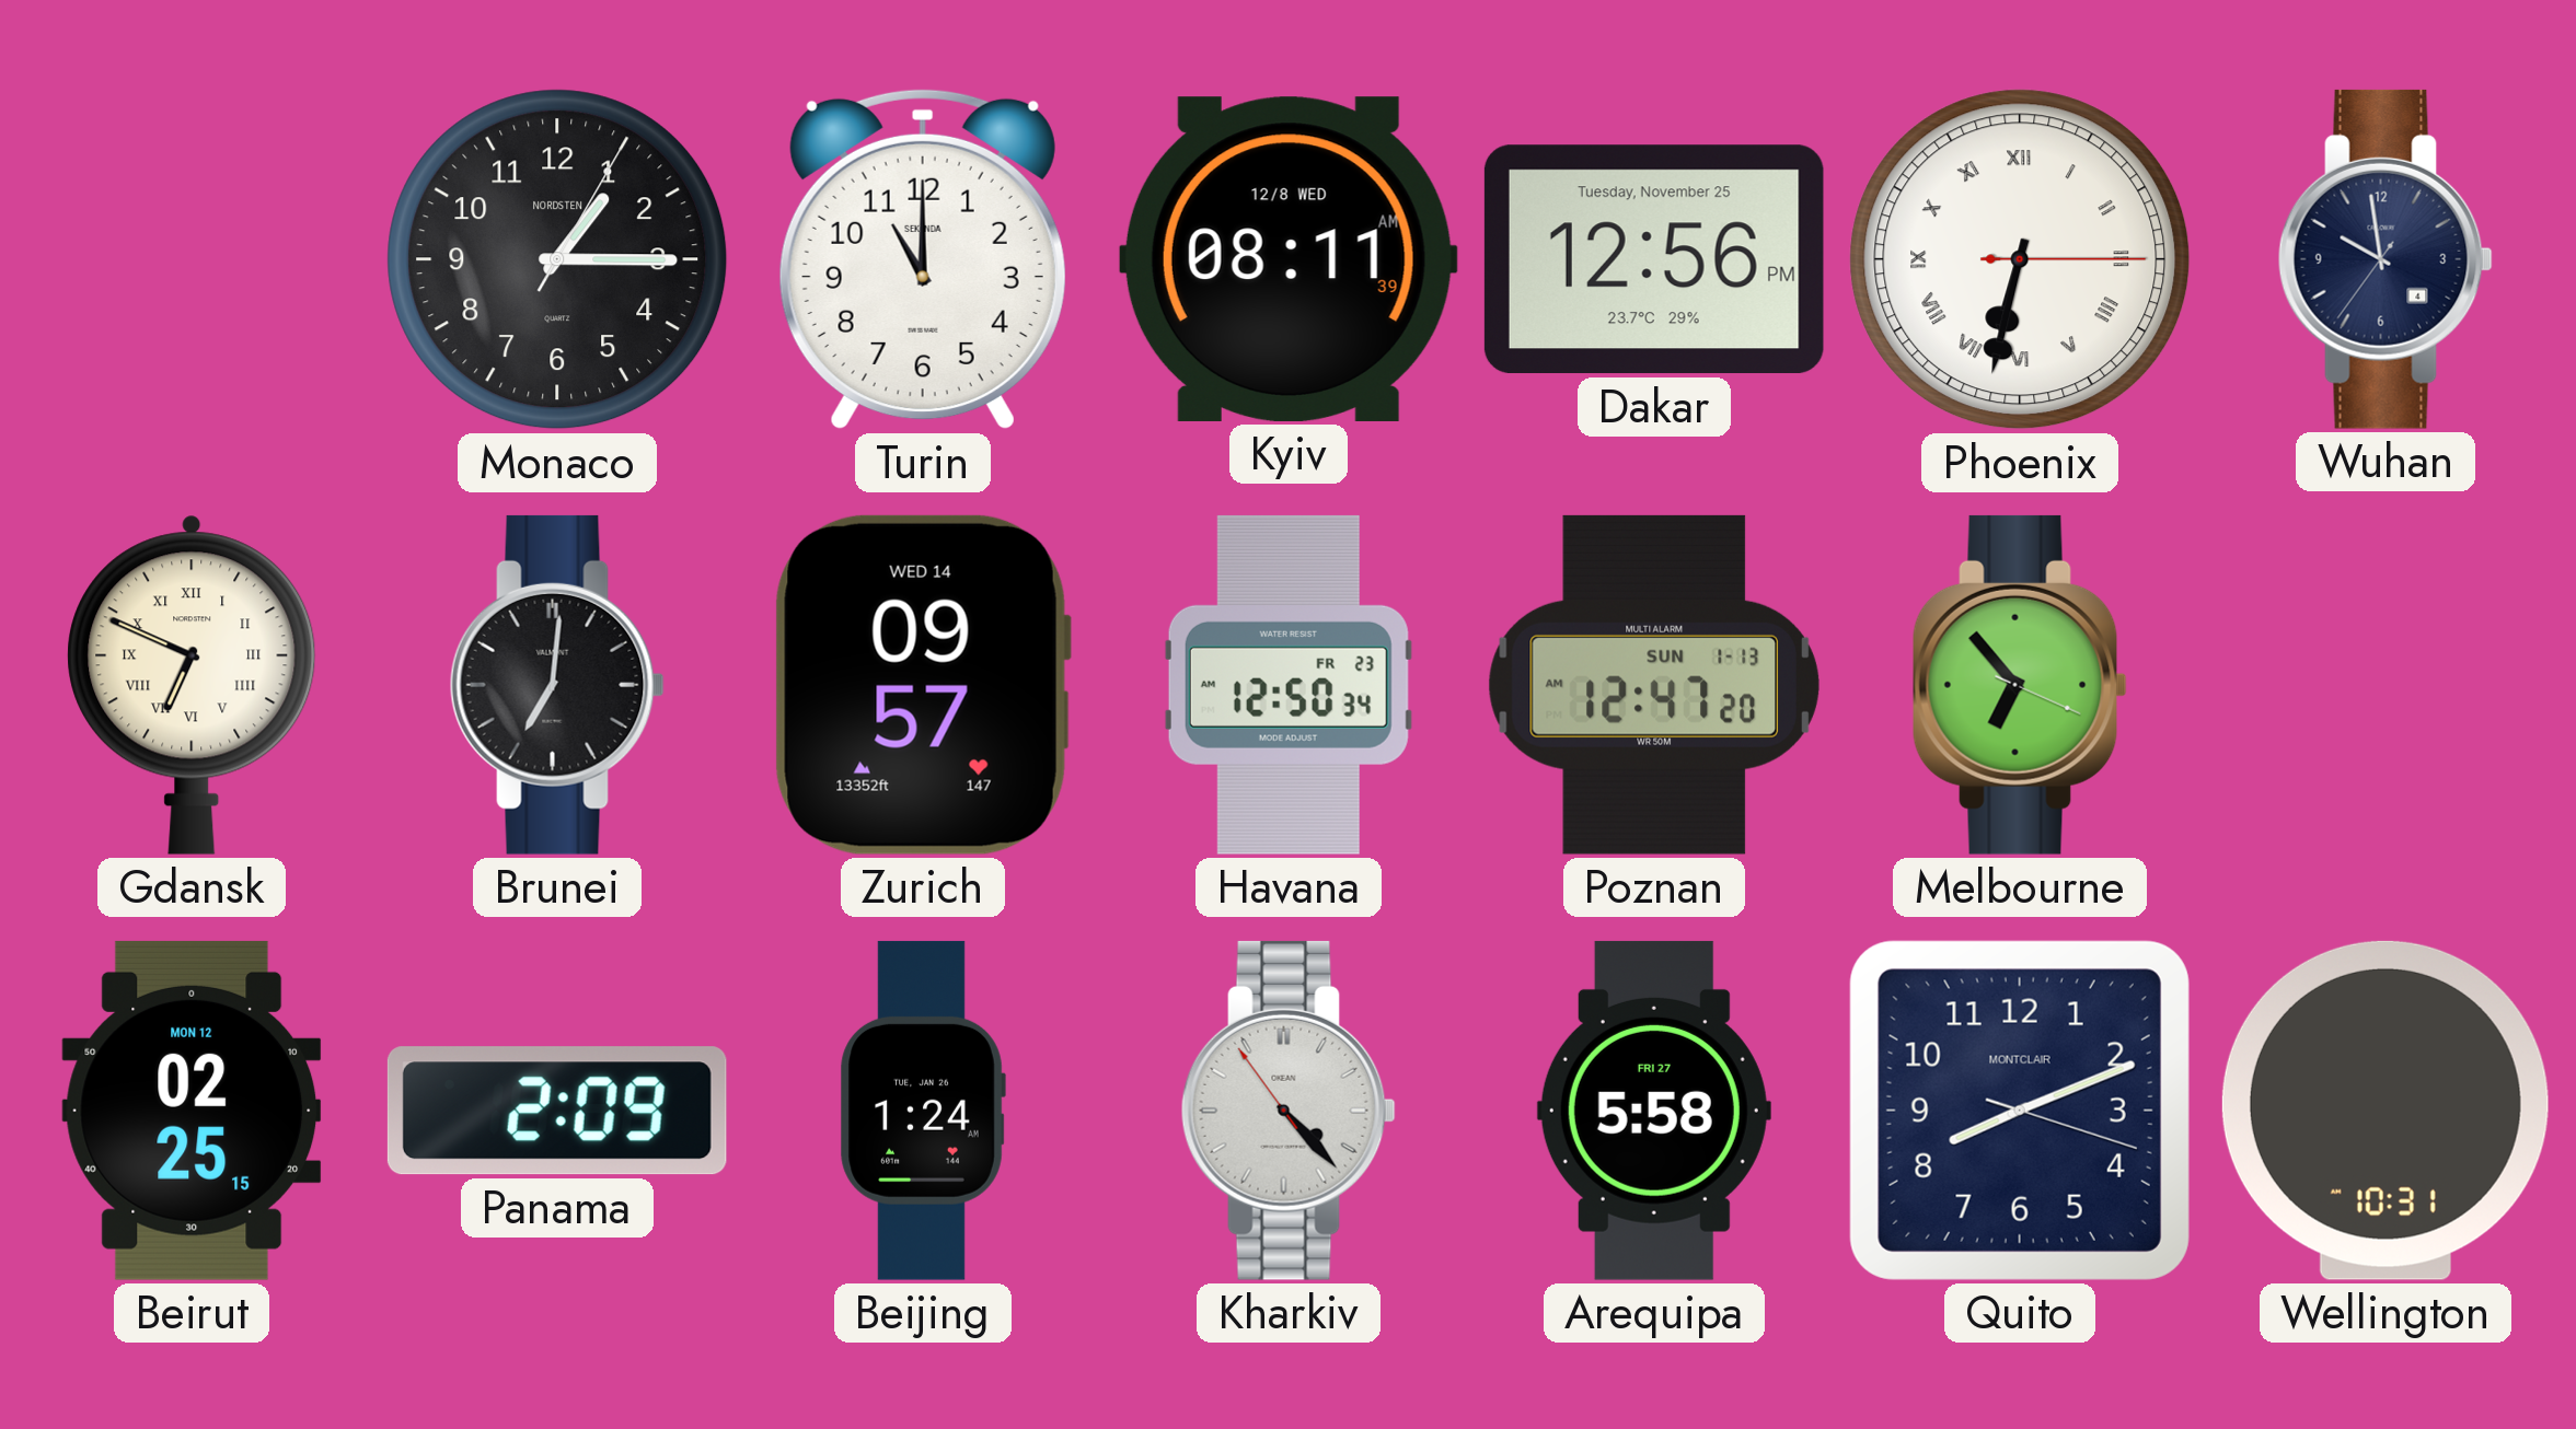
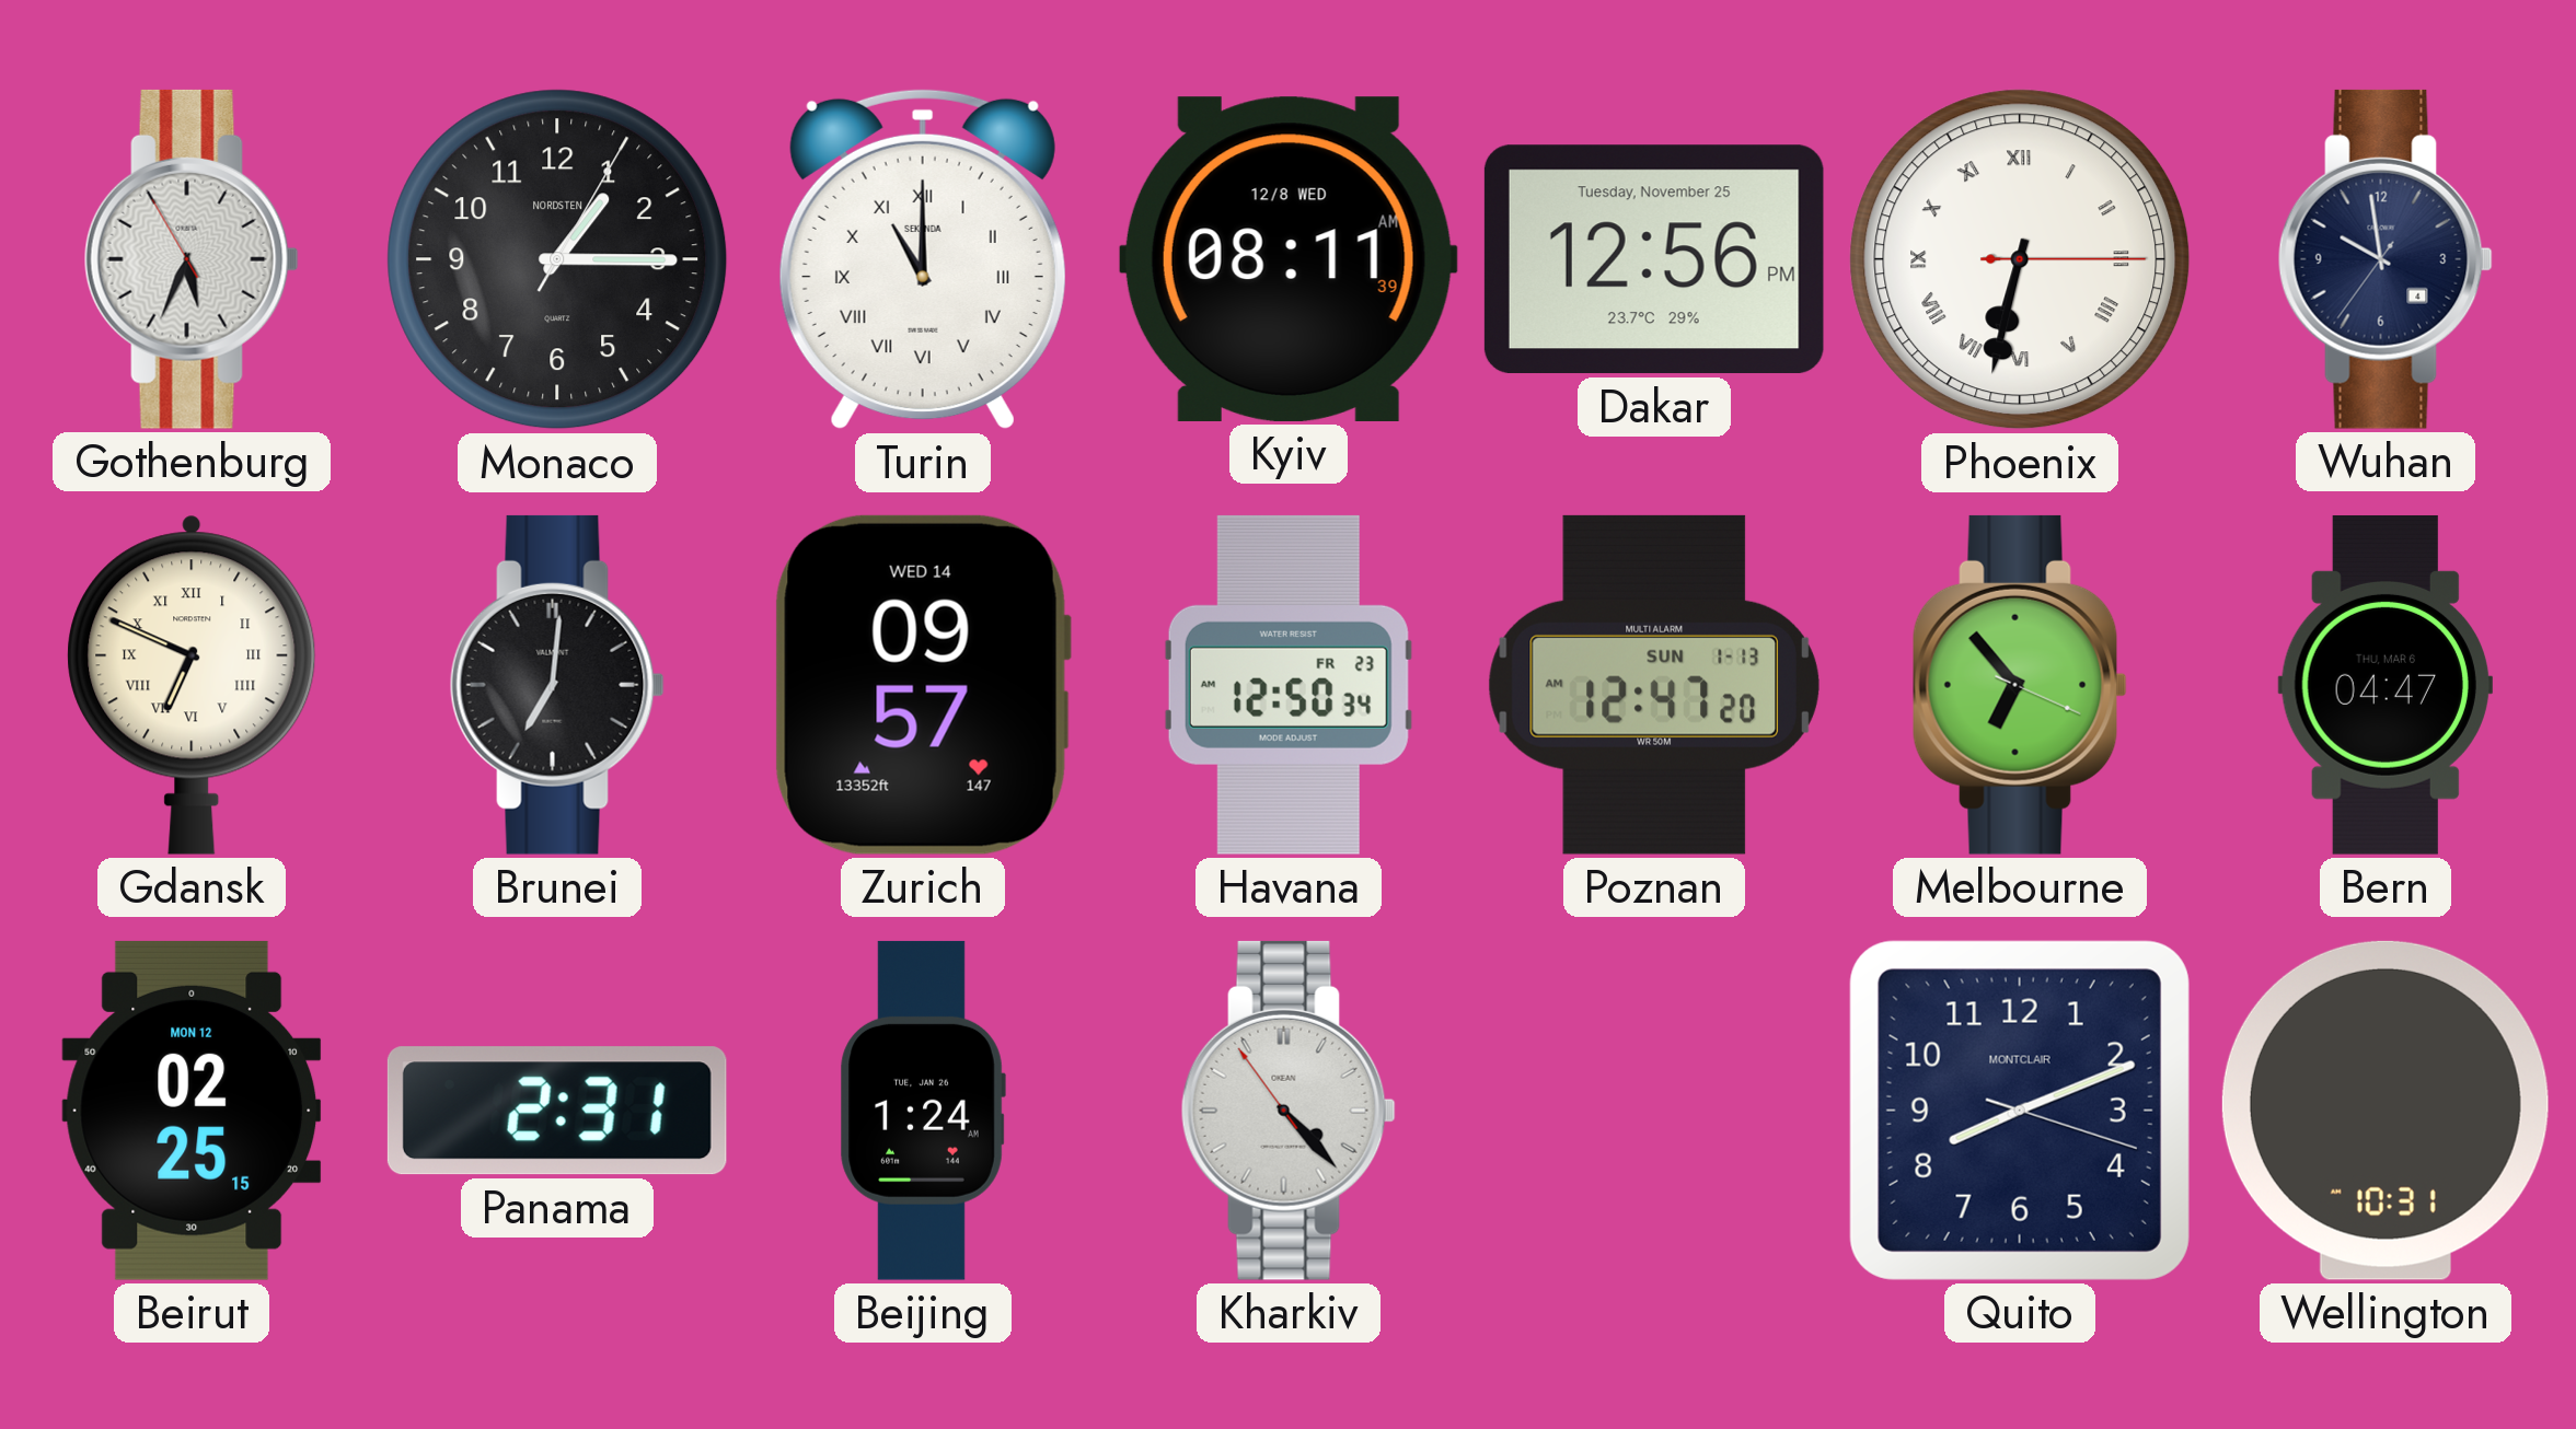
Gothenburg: none -> 5:33
Turin numerals: Arabic -> Roman
Bern: none -> 04:47
Panama: 2:09 -> 2:31
Arequipa: 5:58 -> none
